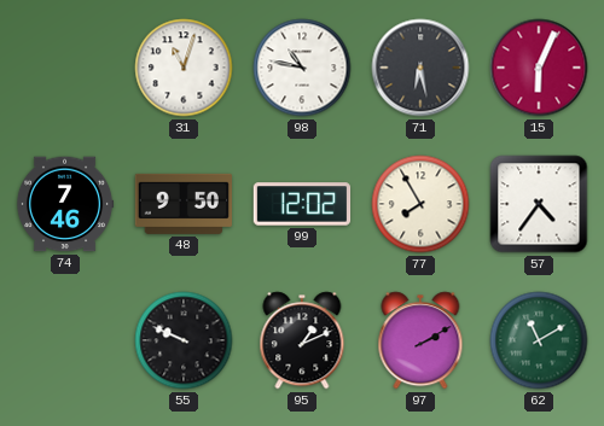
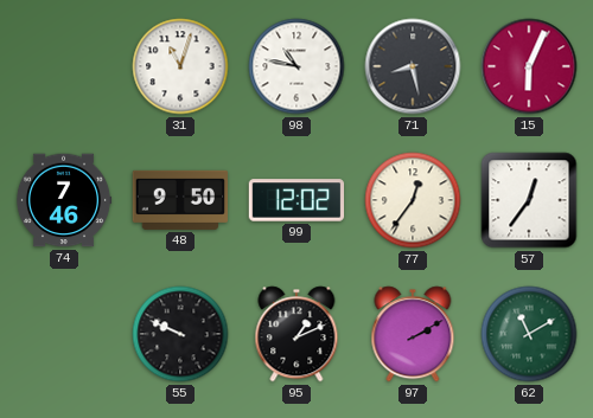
71: 6:28 -> 8:28
77: 7:55 -> 12:36
57: 4:36 -> 12:36
